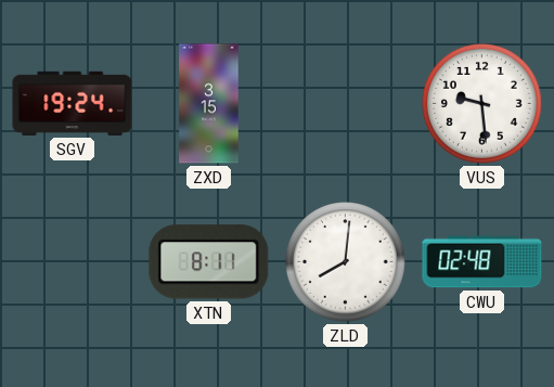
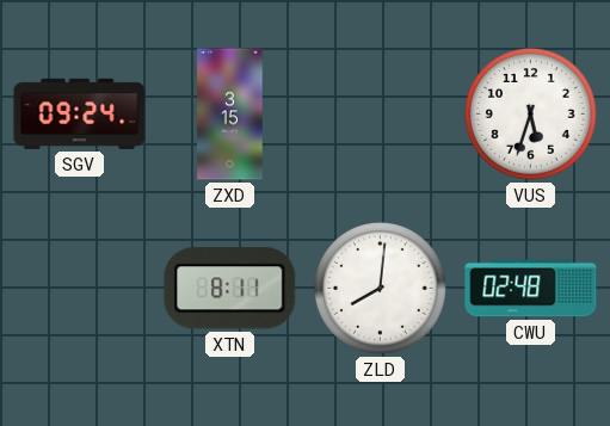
SGV: 19:24 -> 09:24
VUS: 9:29 -> 5:33
